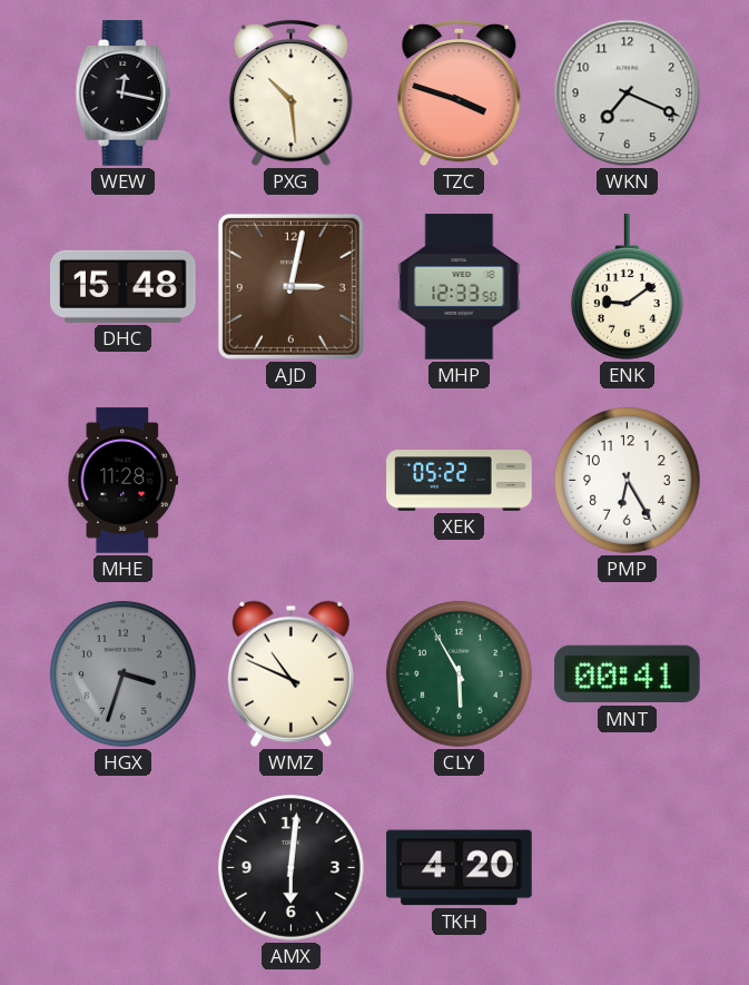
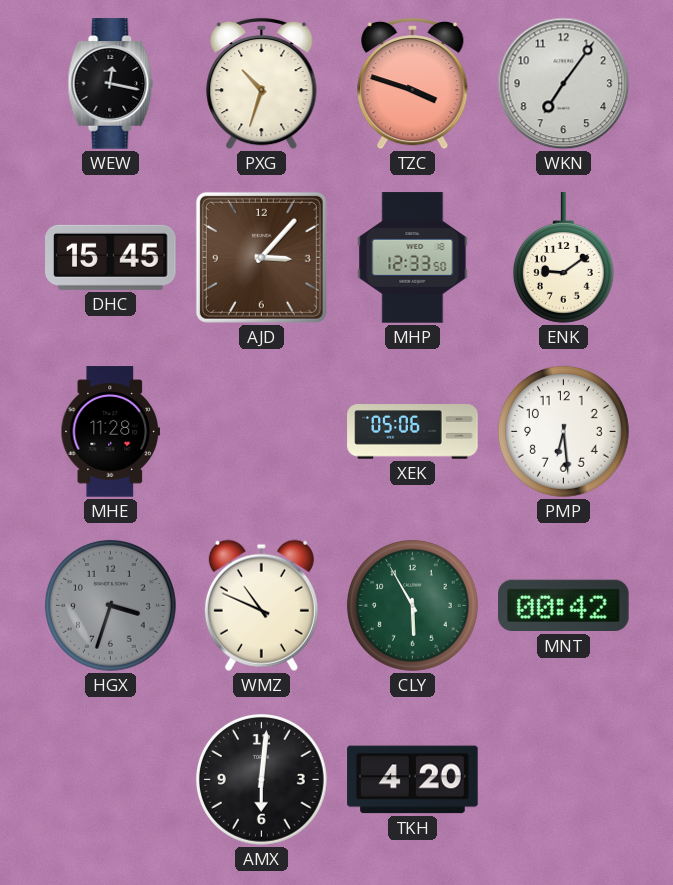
PXG: 10:29 -> 10:33
WKN: 7:19 -> 7:06
DHC: 15:48 -> 15:45
AJD: 3:02 -> 3:07
XEK: 05:22 -> 05:06
PMP: 6:25 -> 6:29
MNT: 00:41 -> 00:42
